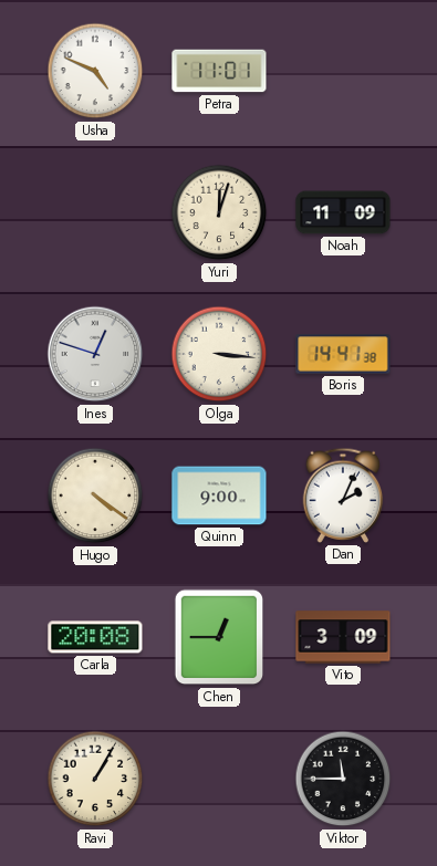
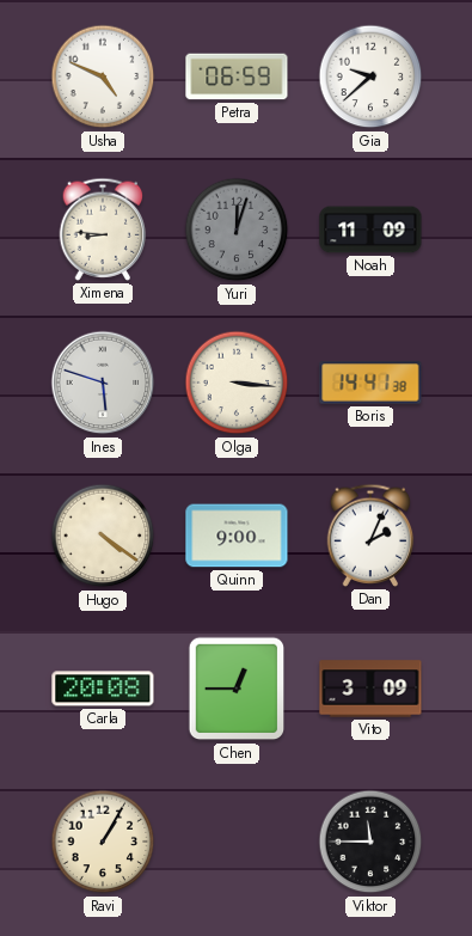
Petra: 11:01 -> 06:59
Gia: none -> 9:38
Ximena: none -> 8:46
Yuri dial: cream -> grey
Ines: 12:48 -> 5:48
